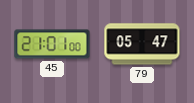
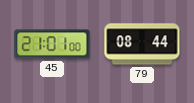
79: 05:47 -> 08:44
